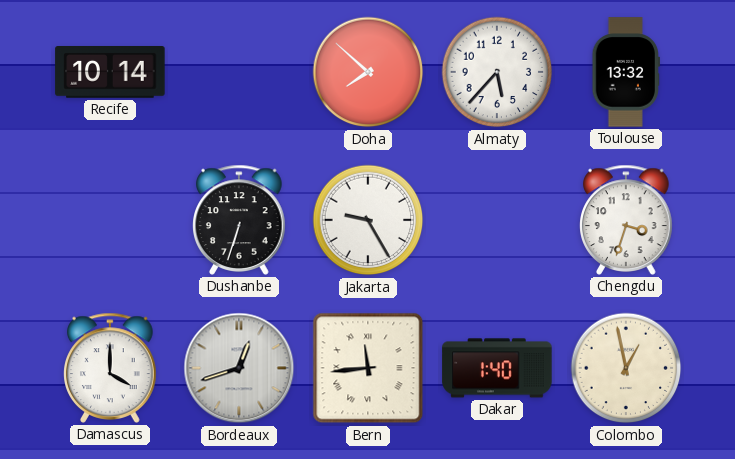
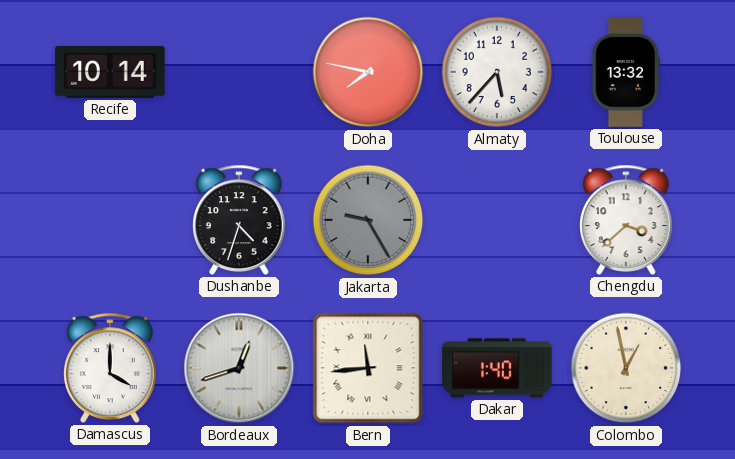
Doha: 7:52 -> 7:47
Dushanbe: 6:33 -> 4:33
Jakarta dial: white -> grey
Chengdu: 3:33 -> 3:38
